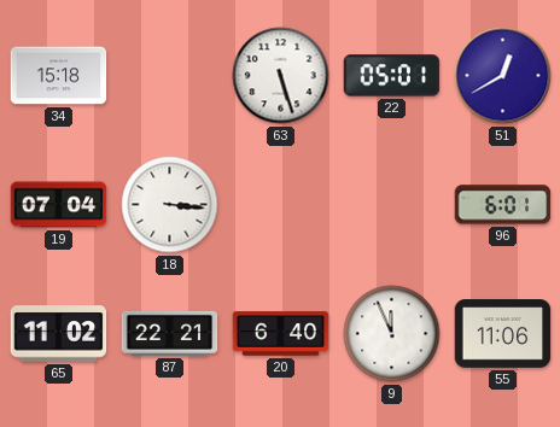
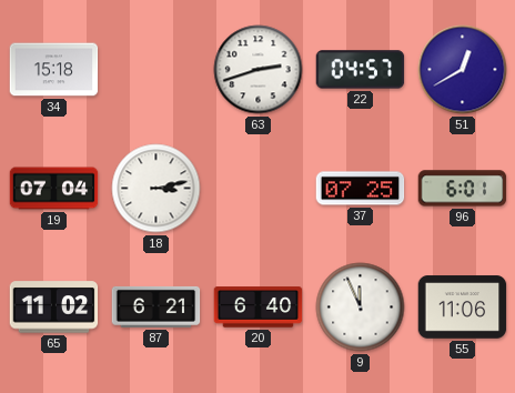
63: 5:27 -> 2:42
22: 05:01 -> 04:57
18: 3:16 -> 3:13
37: none -> 07:25
87: 22:21 -> 6:21
